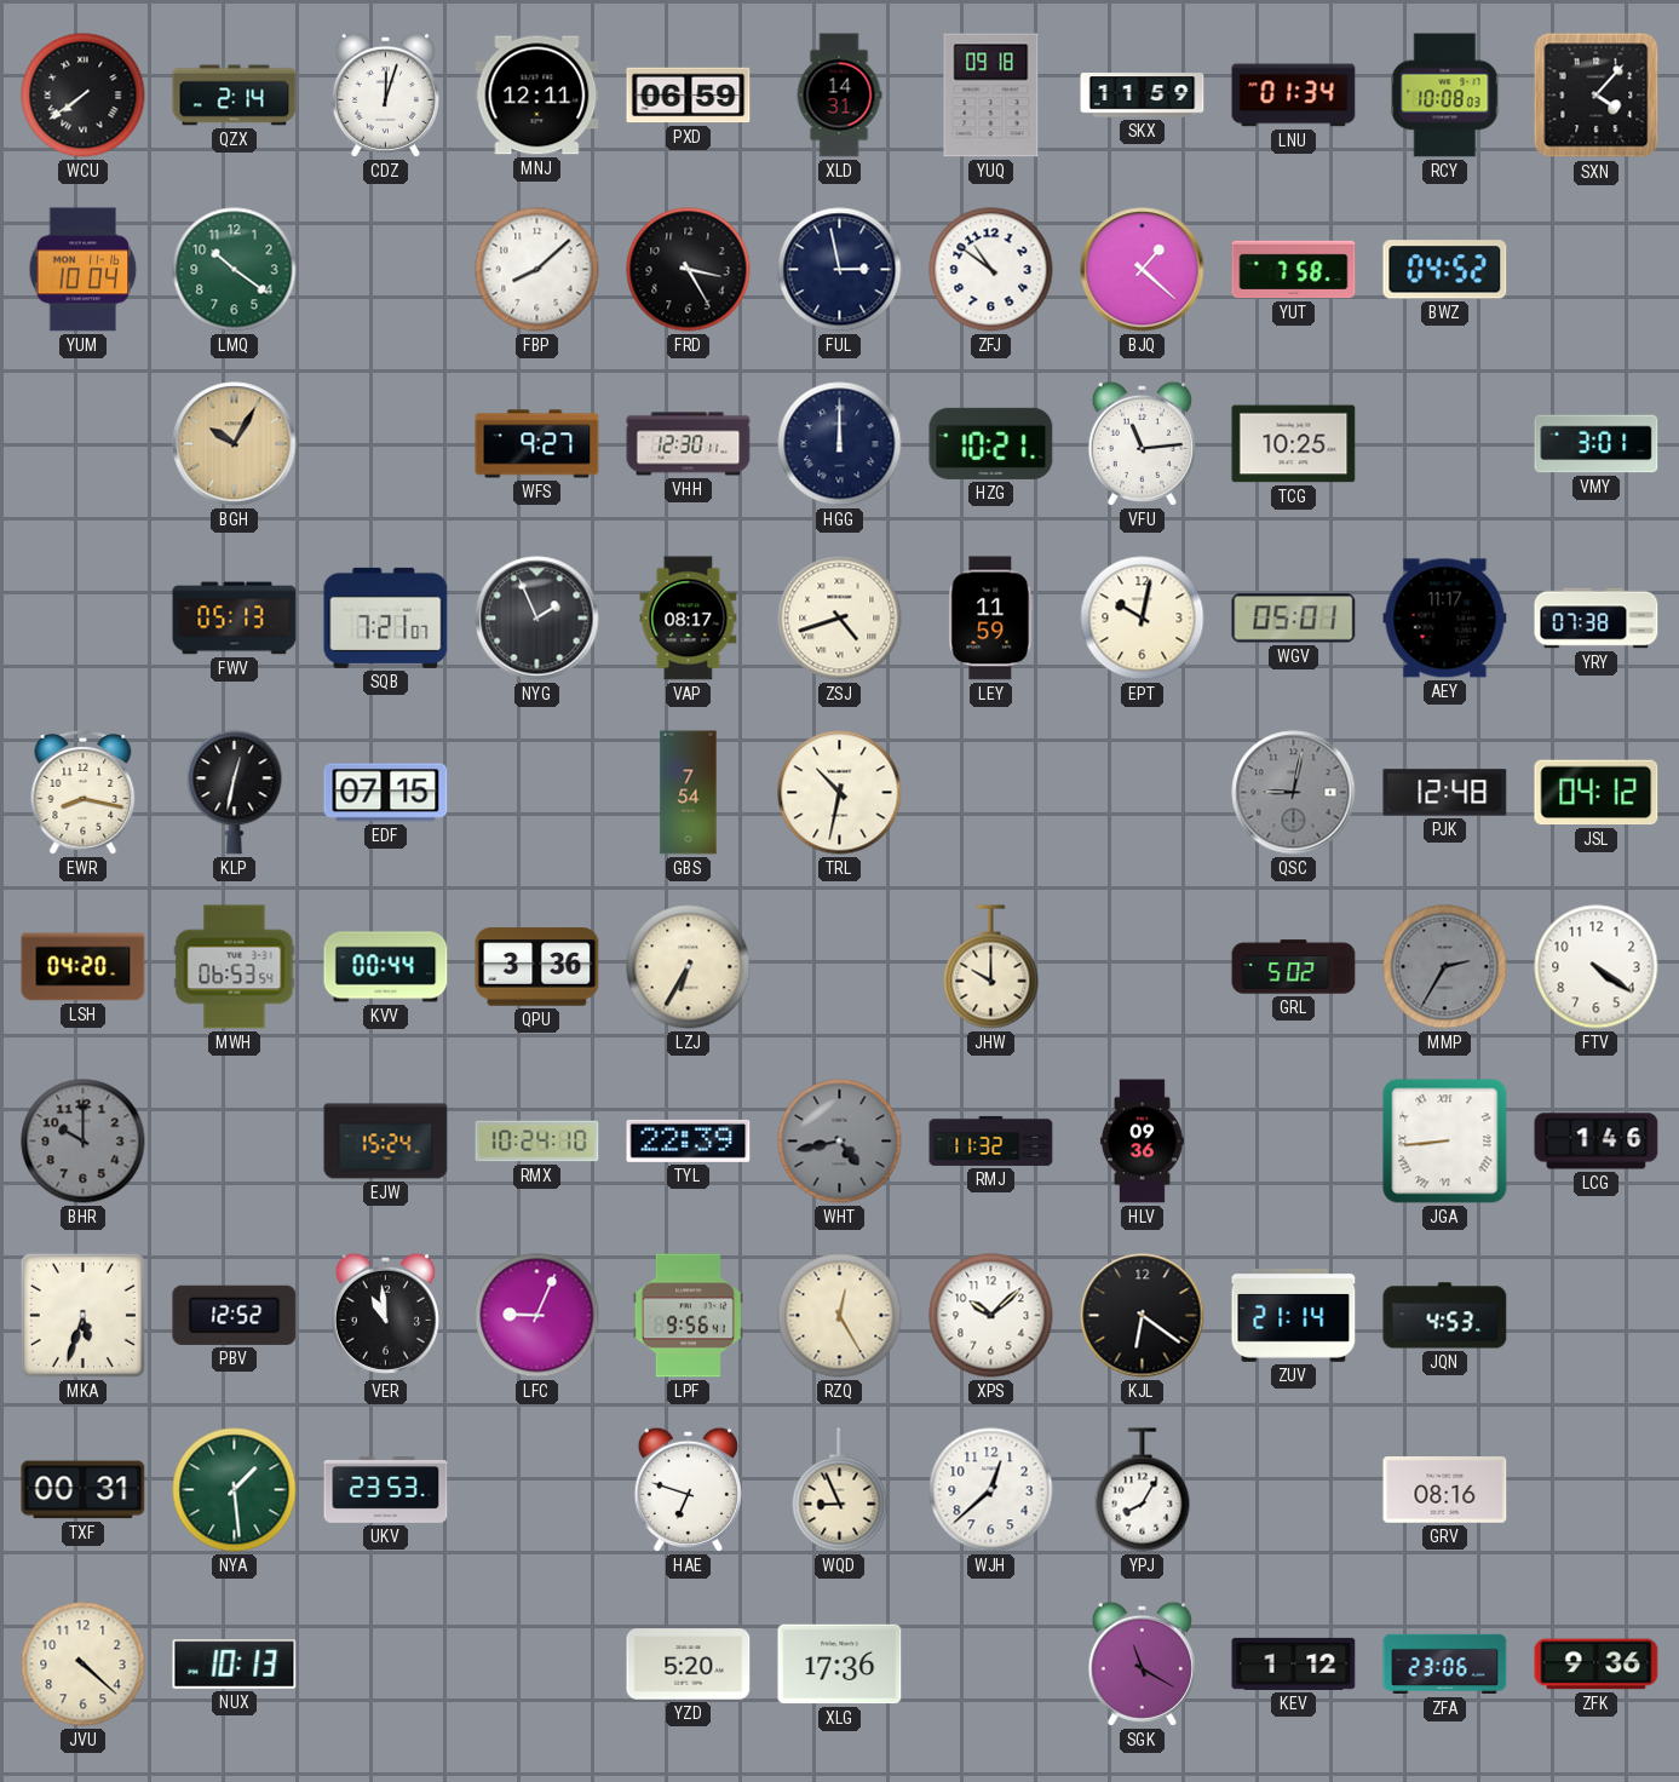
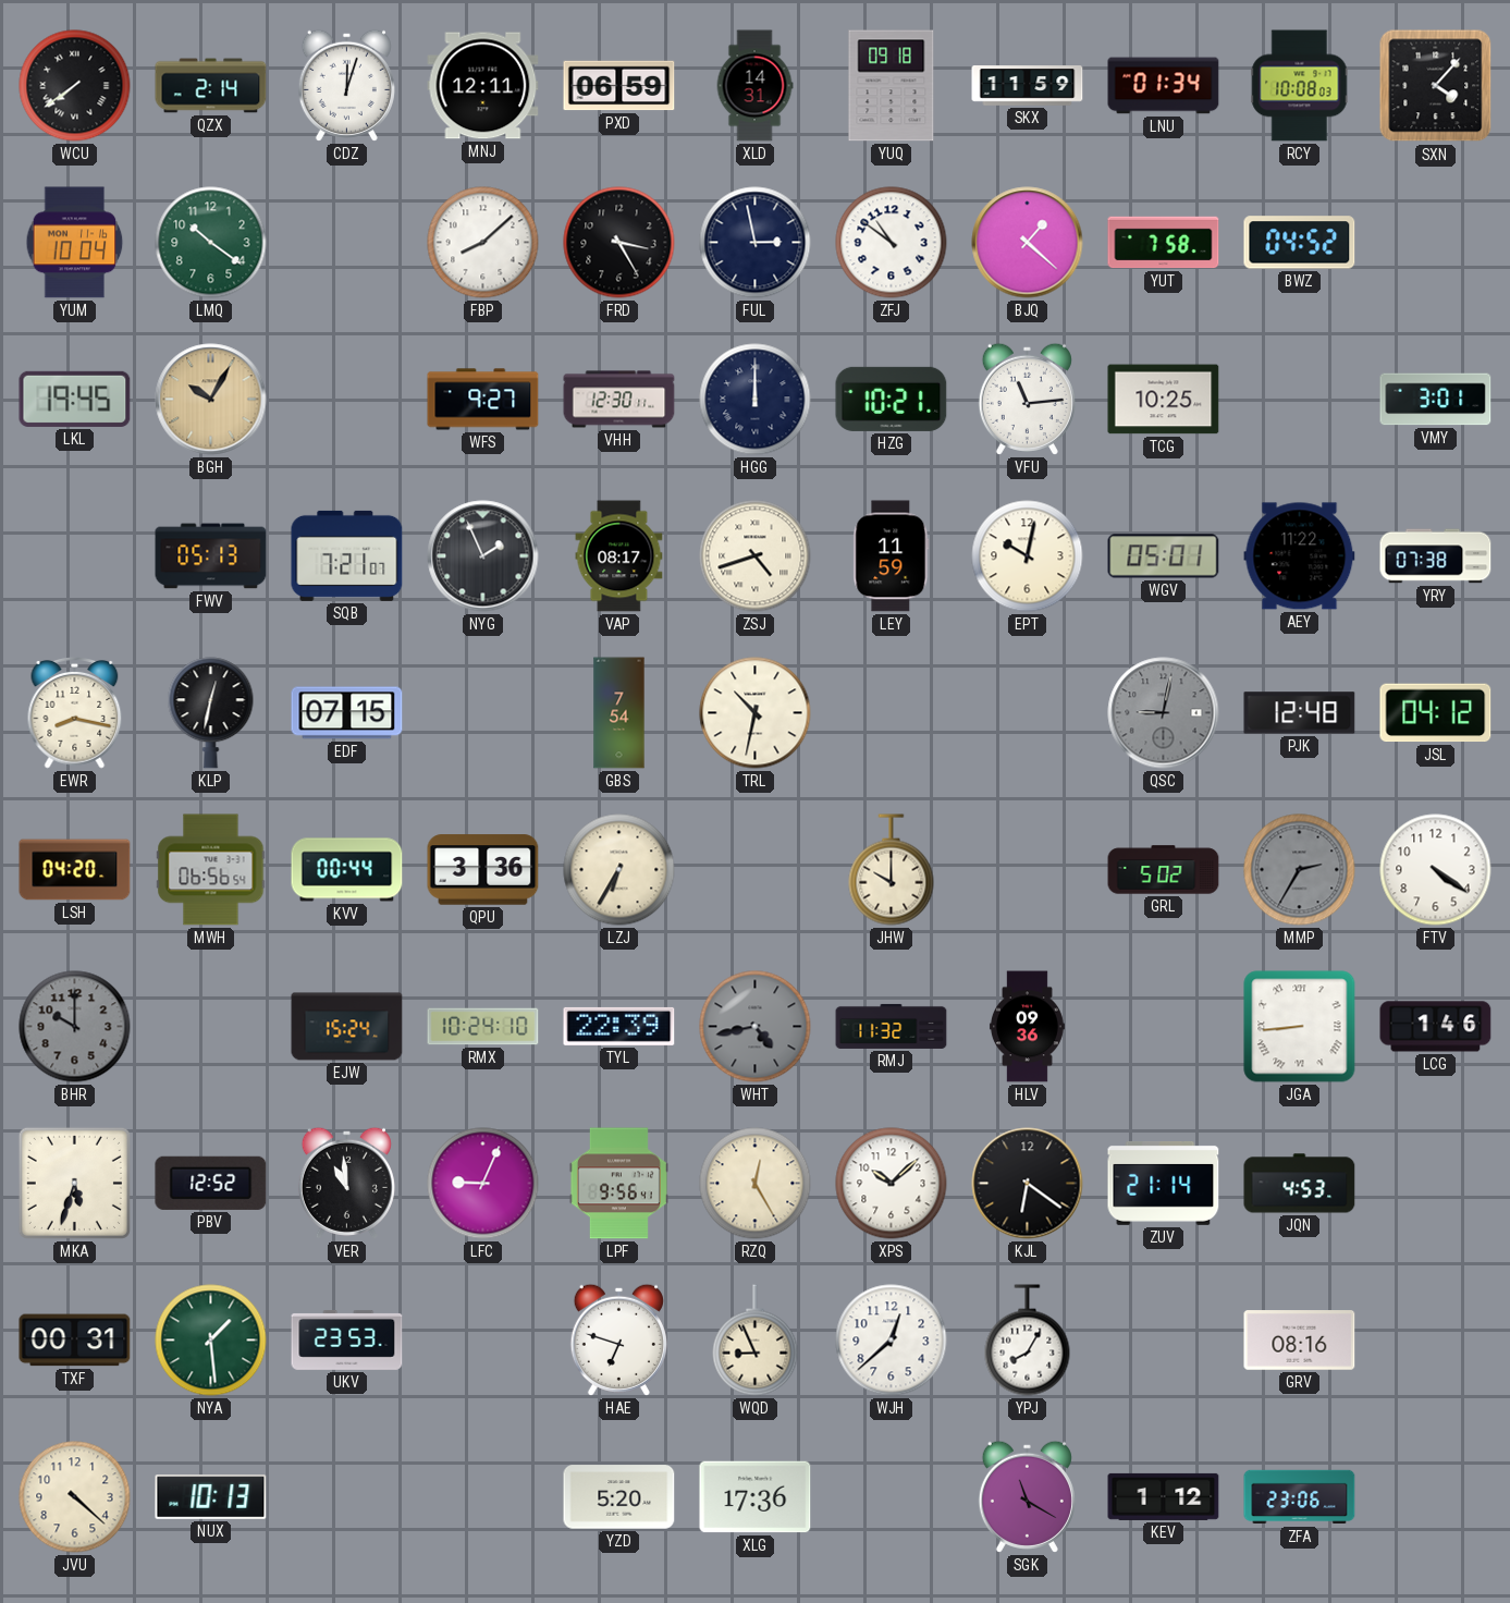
LKL: none -> 19:45
AEY: 11:17 -> 11:22
MWH: 06:53 -> 06:56
ZFK: 9:36 -> none
